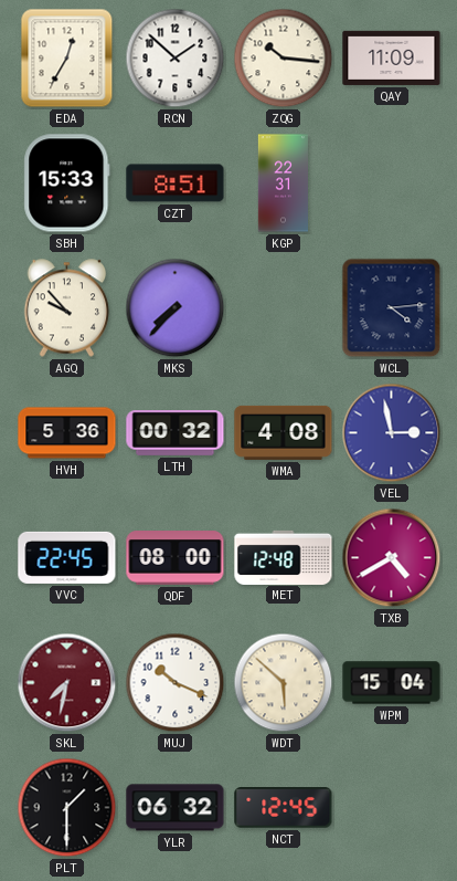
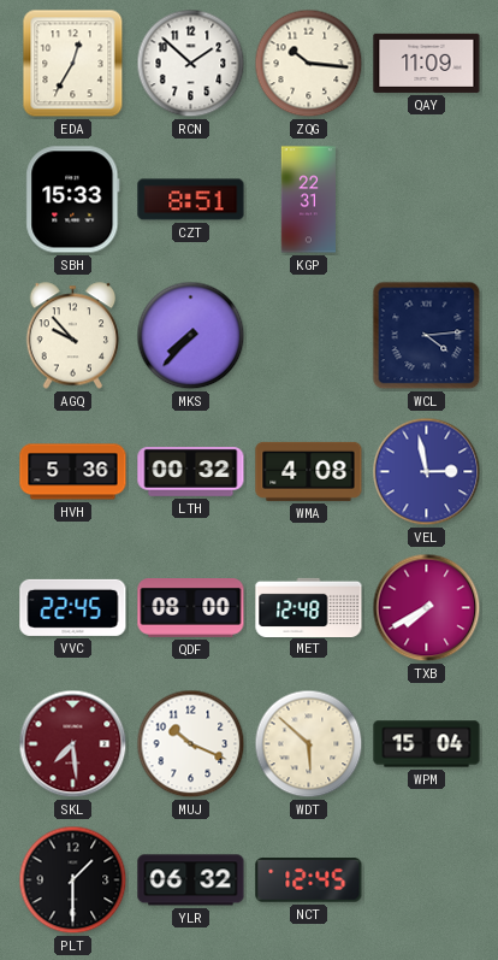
TXB: 4:40 -> 7:40
SKL: 7:32 -> 7:29
